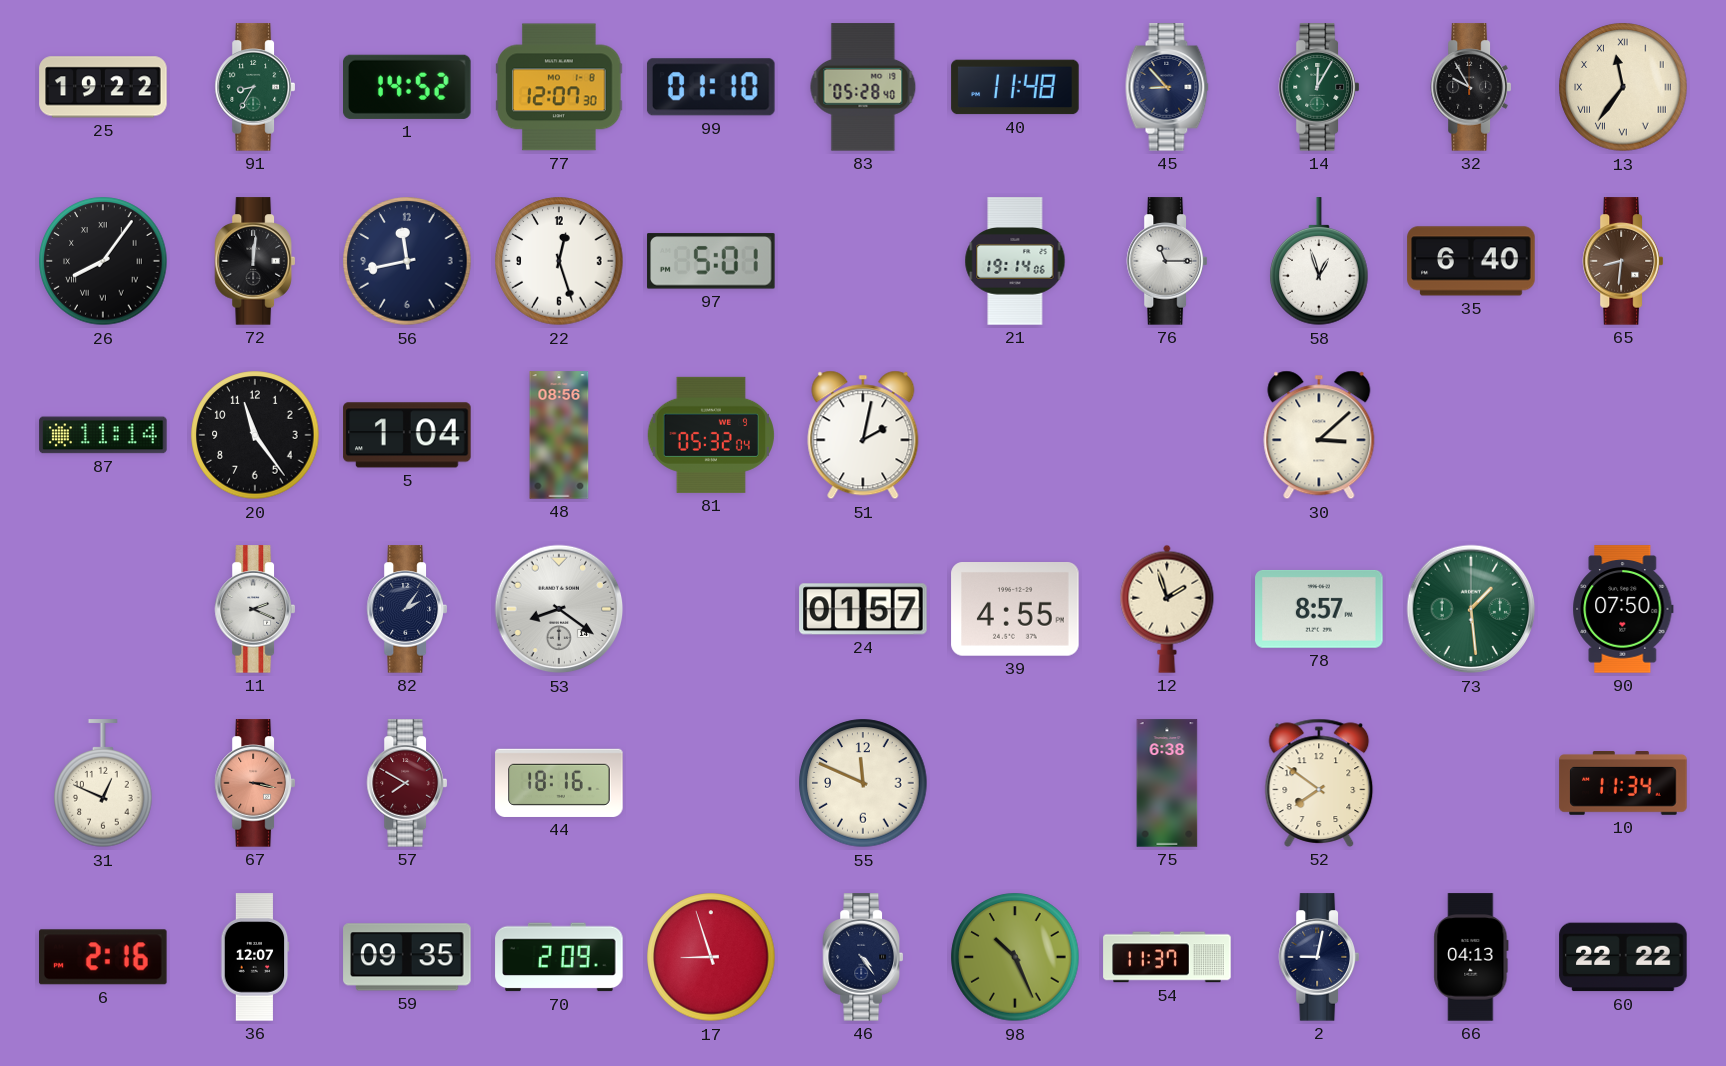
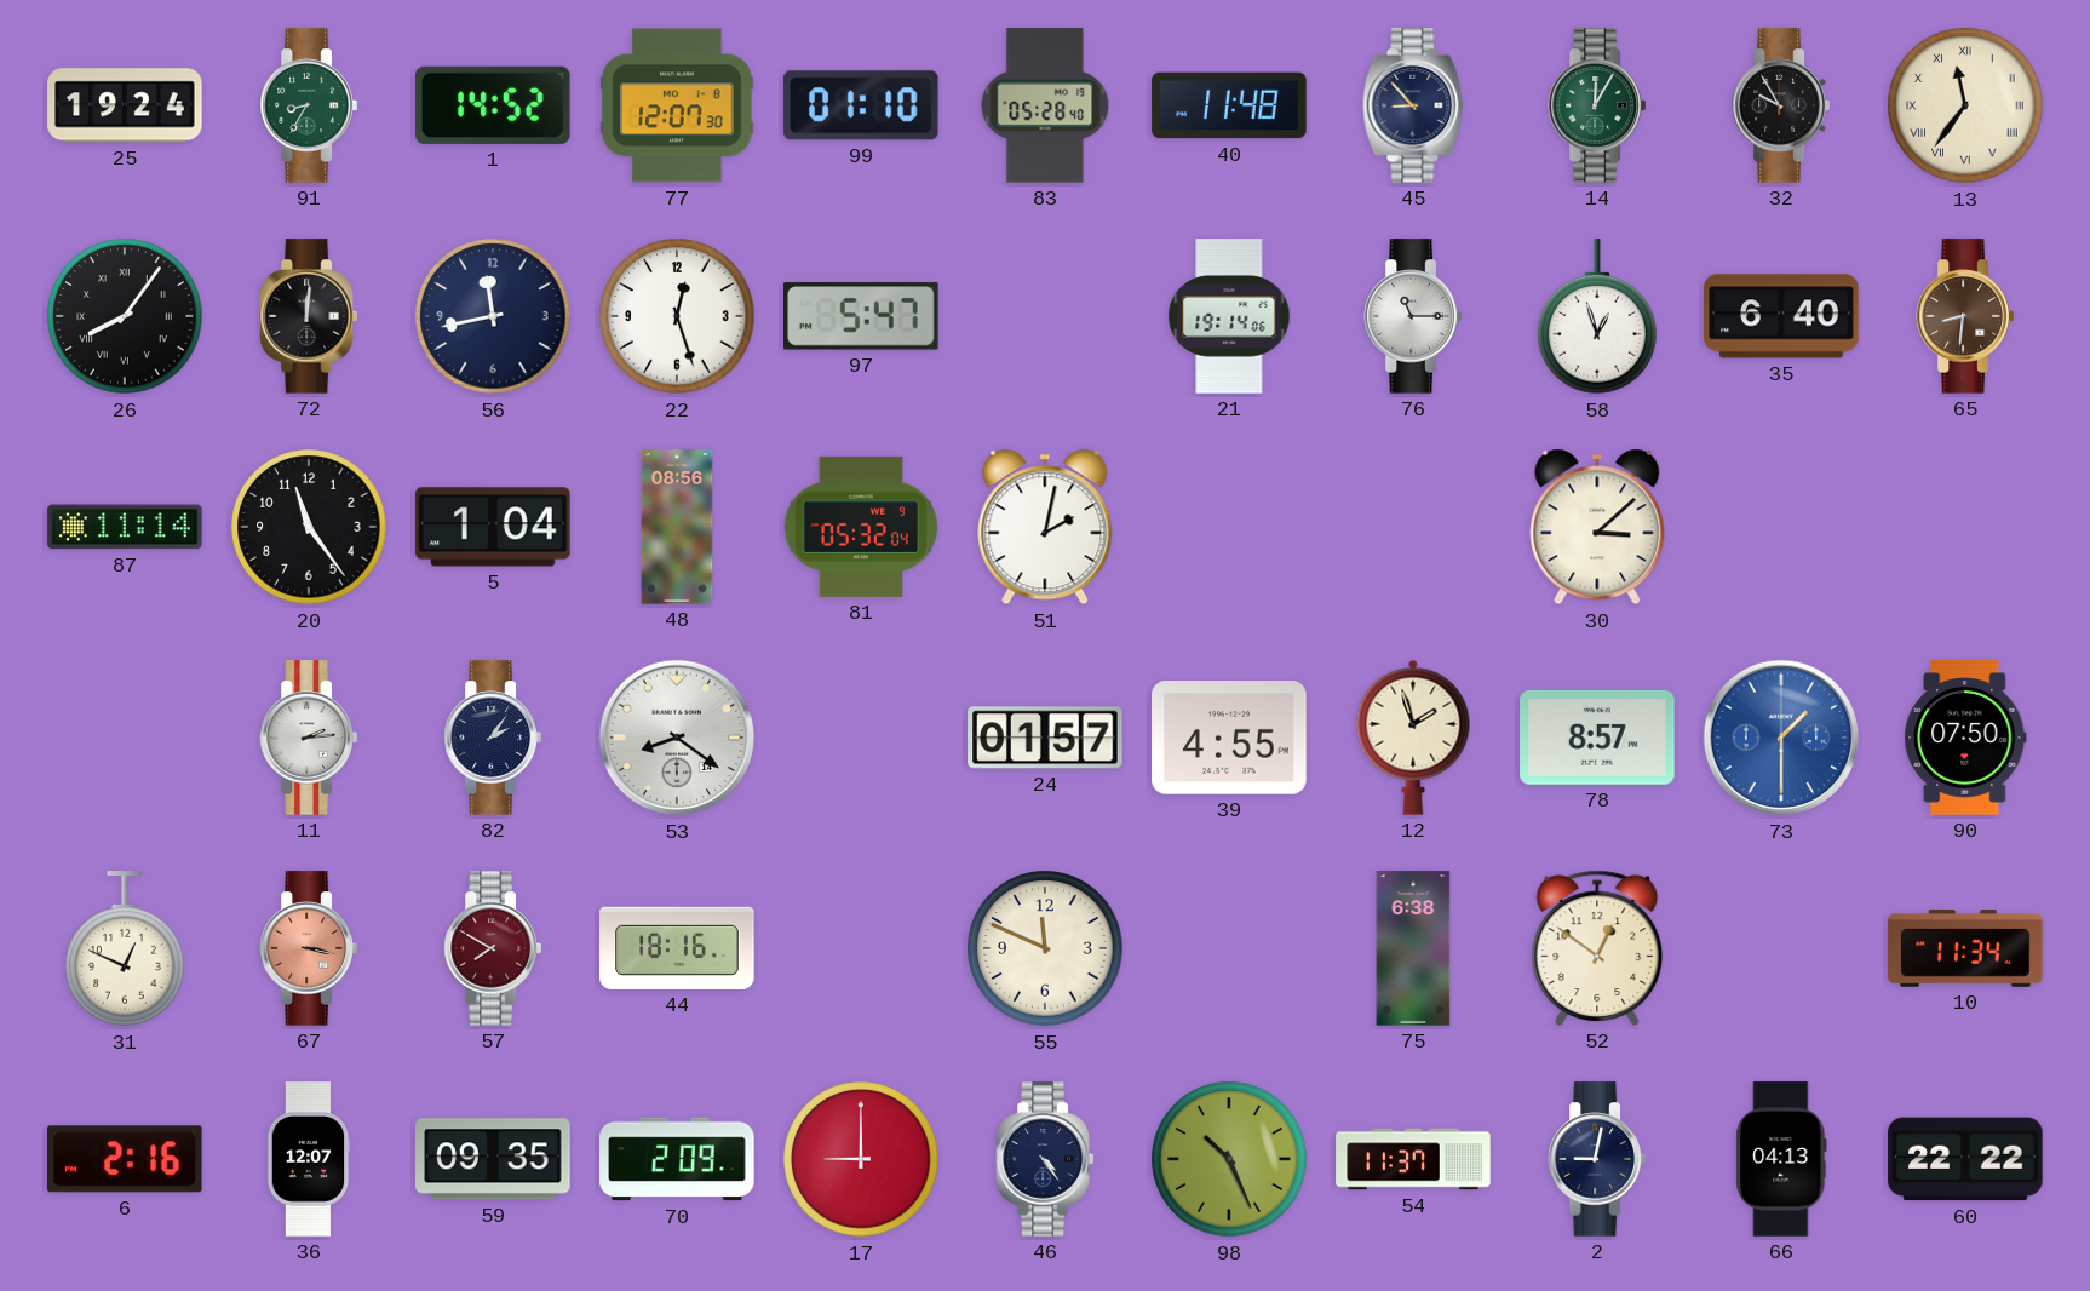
25: 19:22 -> 19:24
97: 5:01 -> 5:47
11: 2:19 -> 2:14
73: 1:29 -> 1:30
73 dial: green -> blue
52: 7:51 -> 12:51
17: 8:57 -> 9:00
